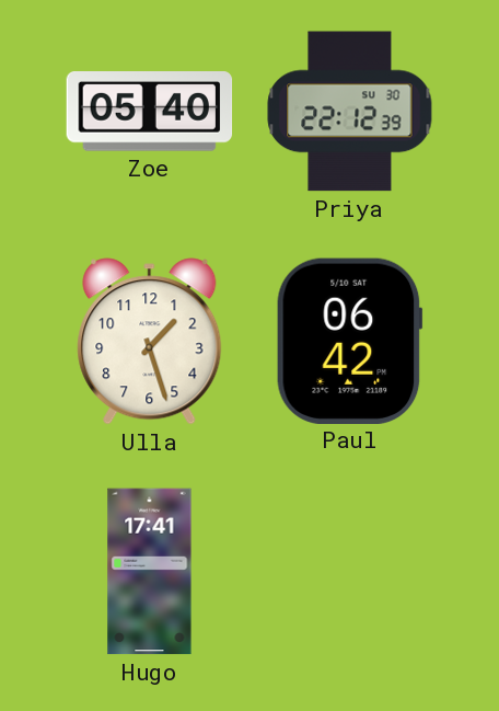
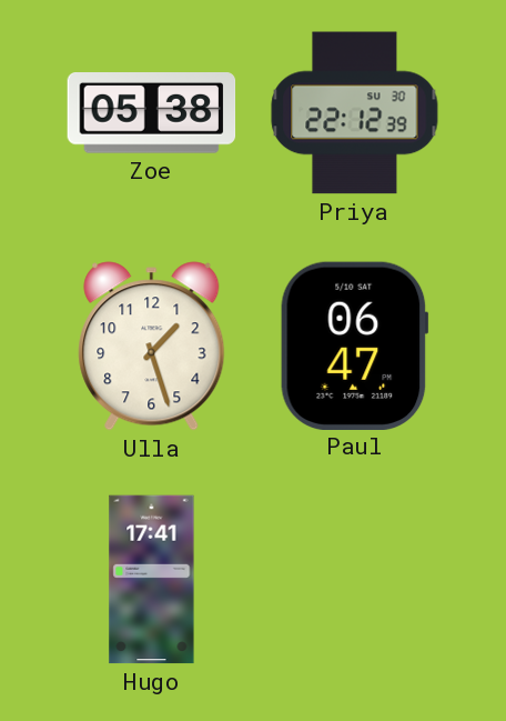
Zoe: 05:40 -> 05:38
Paul: 06:42 -> 06:47
